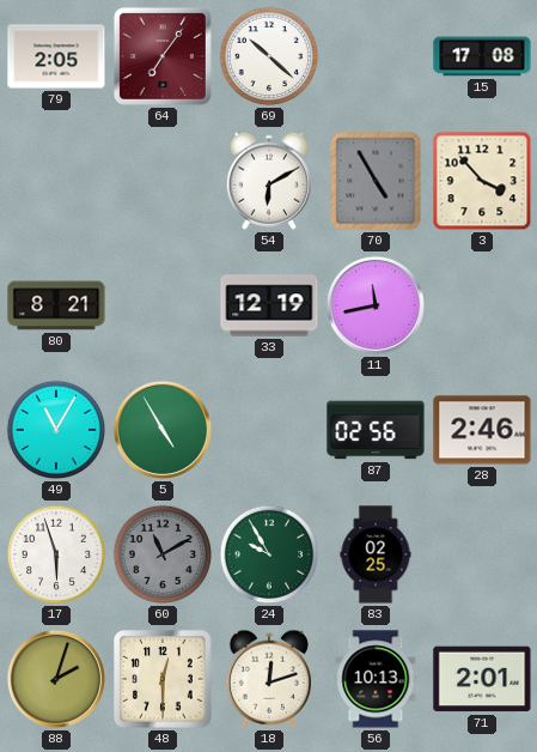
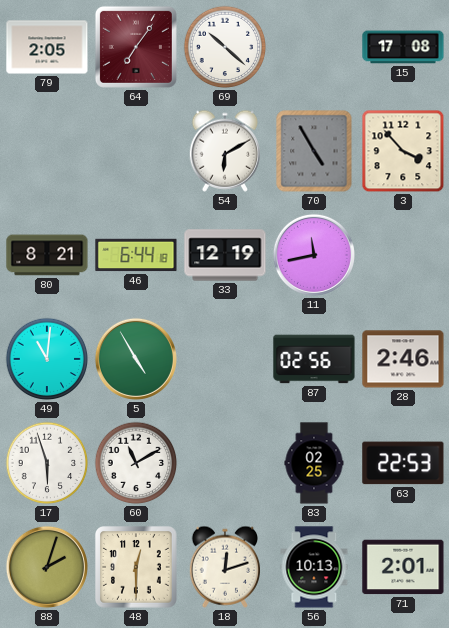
46: none -> 6:44
49: 11:05 -> 11:01
60 dial: grey -> white
24: 9:55 -> none
63: none -> 22:53
